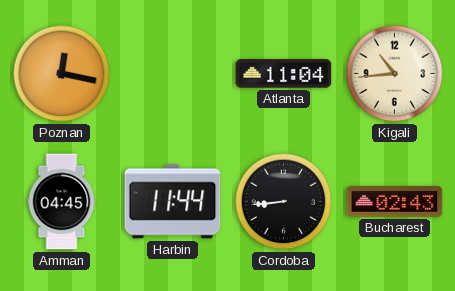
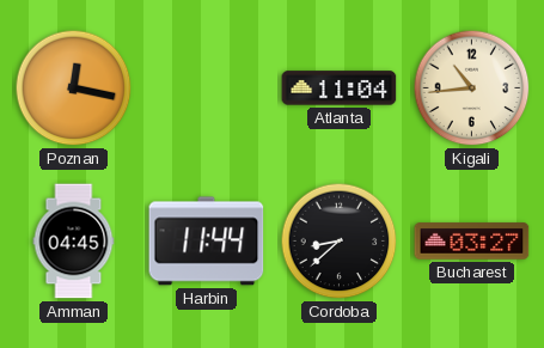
Cordoba: 8:44 -> 8:38
Bucharest: 02:43 -> 03:27
